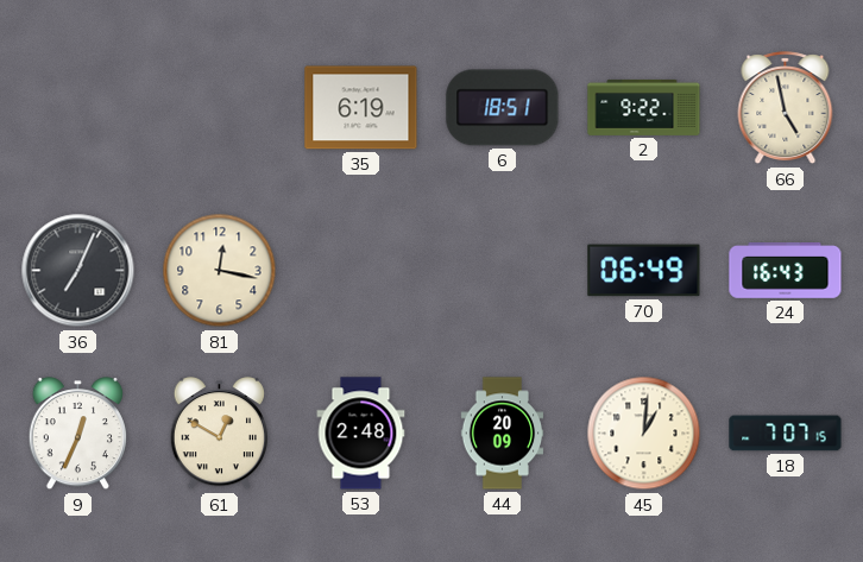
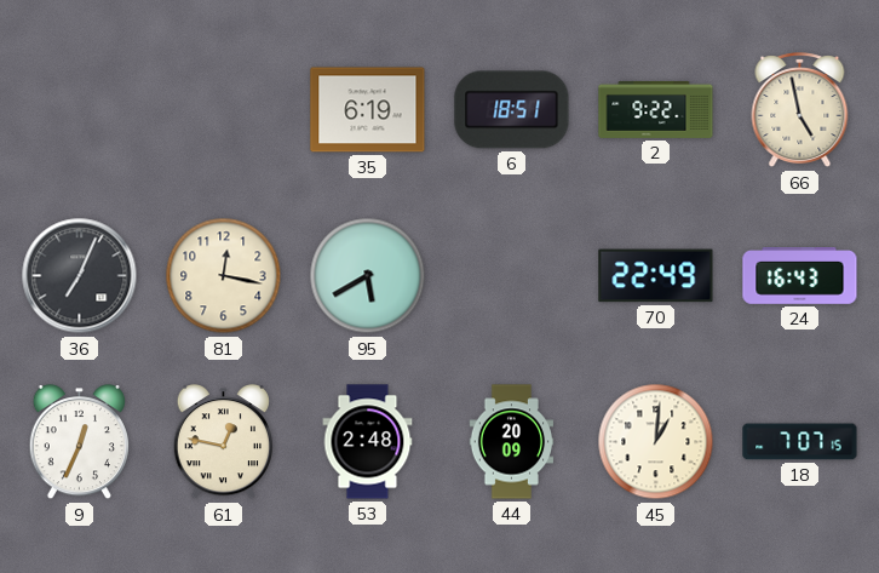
95: none -> 5:40
70: 06:49 -> 22:49
61: 12:50 -> 12:47
